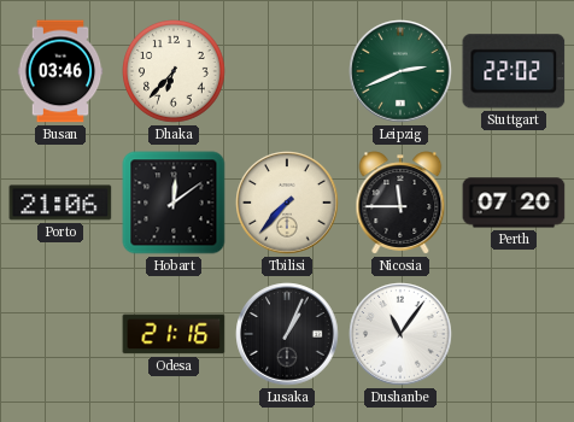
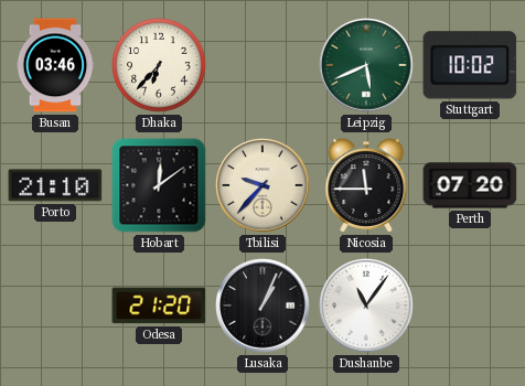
Leipzig: 2:41 -> 5:41
Stuttgart: 22:02 -> 10:02
Porto: 21:06 -> 21:10
Tbilisi: 7:37 -> 9:37
Odesa: 21:16 -> 21:20
